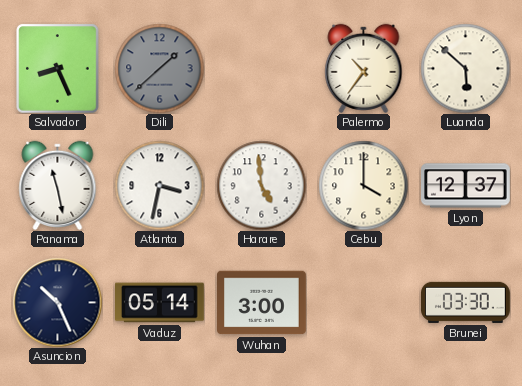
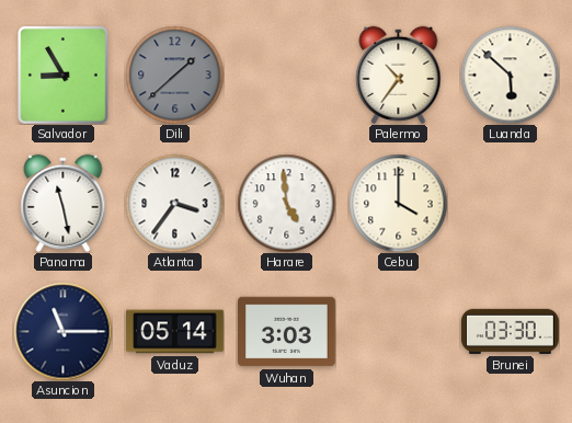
Salvador: 8:26 -> 8:55
Atlanta: 3:32 -> 3:36
Lyon: 12:37 -> none
Asuncion: 10:26 -> 11:15
Wuhan: 3:00 -> 3:03
